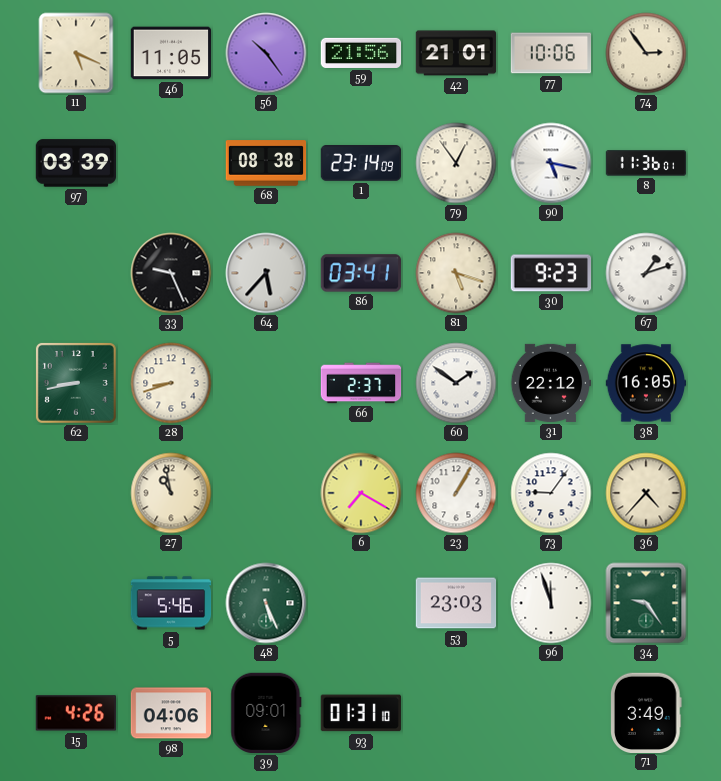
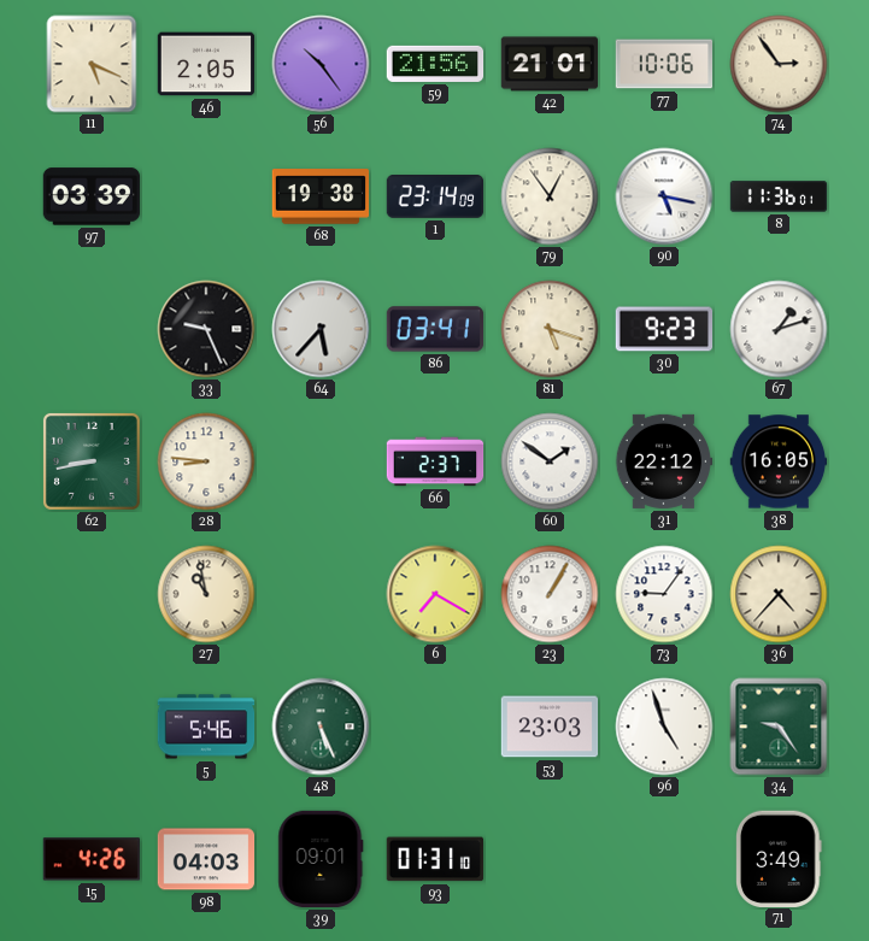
46: 11:05 -> 2:05
68: 08:38 -> 19:38
28: 8:42 -> 8:46
96: 11:57 -> 4:57
98: 04:06 -> 04:03
